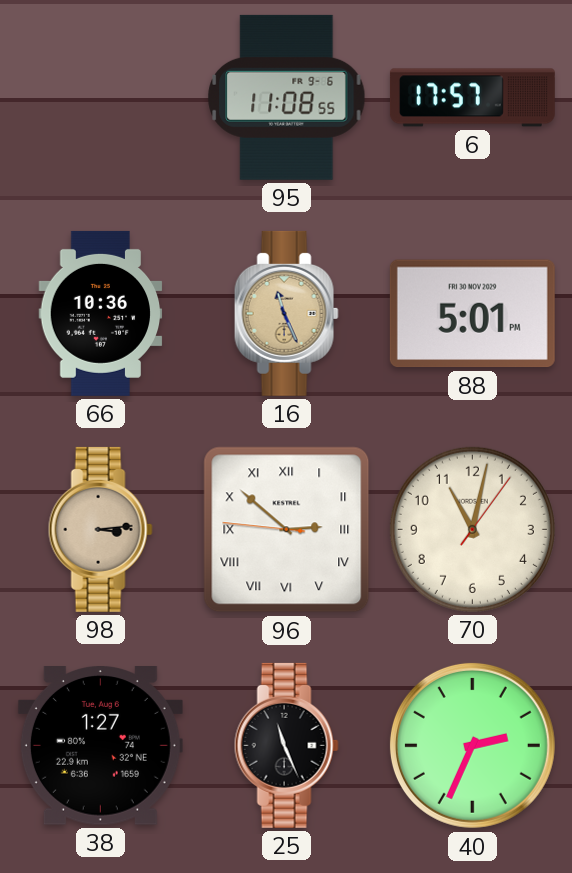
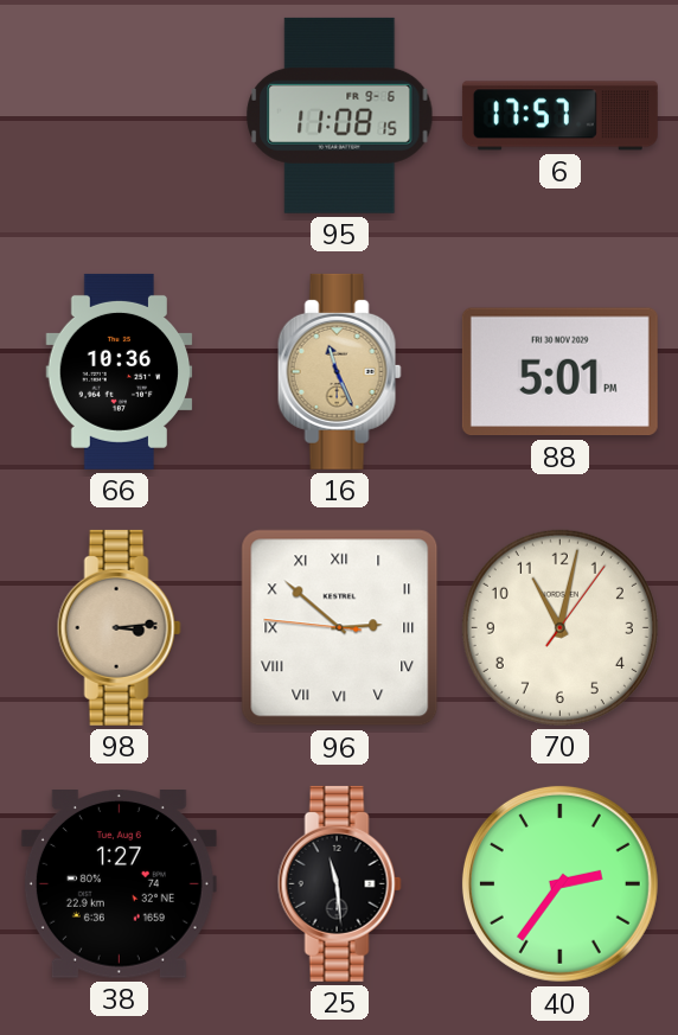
95: 11:08:55 -> 11:08:15
25: 11:26 -> 11:29
40: 2:34 -> 2:36
